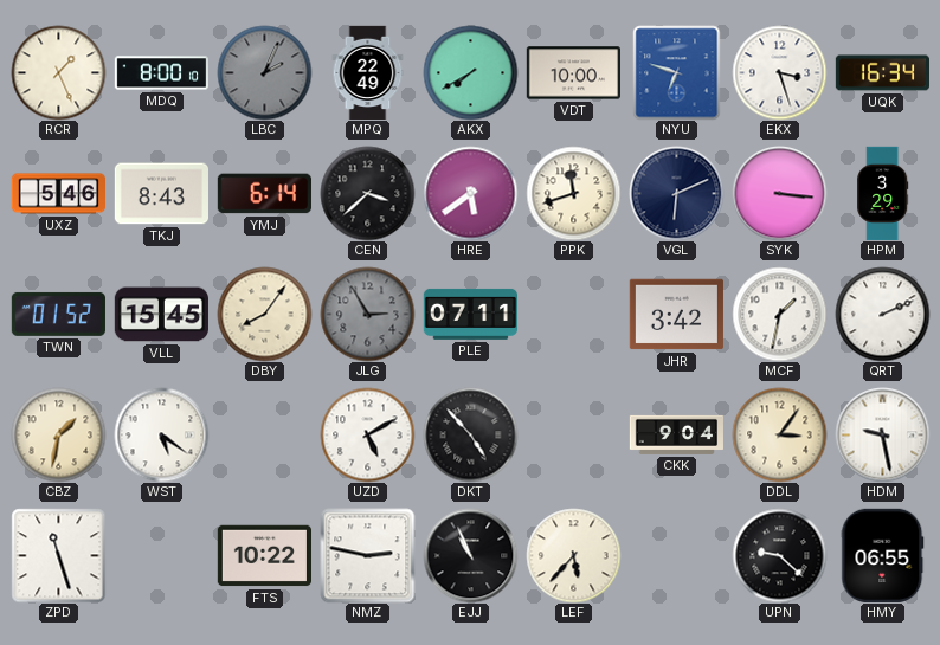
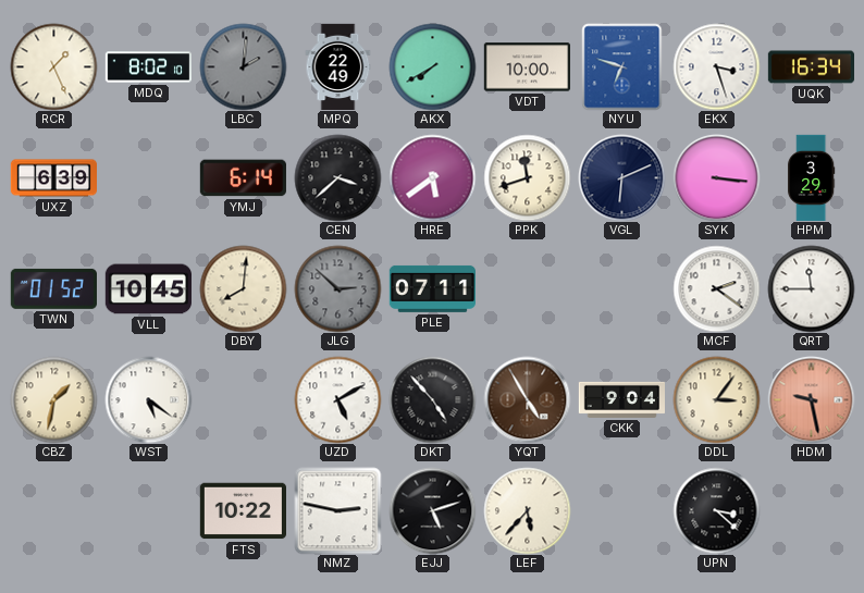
MDQ: 8:00 -> 8:02
LBC: 2:04 -> 2:01
UXZ: 5:46 -> 6:39
TKJ: 8:43 -> none
VLL: 15:45 -> 10:45
DBY: 8:06 -> 8:01
JLG: 2:55 -> 2:52
JHR: 3:42 -> none
MCF: 1:32 -> 2:21
QRT: 2:11 -> 11:45
YQT: none -> 4:55
HDM dial: white -> salmon
ZPD: 11:27 -> none
EJJ: 10:56 -> 5:12
UPN: 9:22 -> 3:22
HMY: 06:55 -> none
